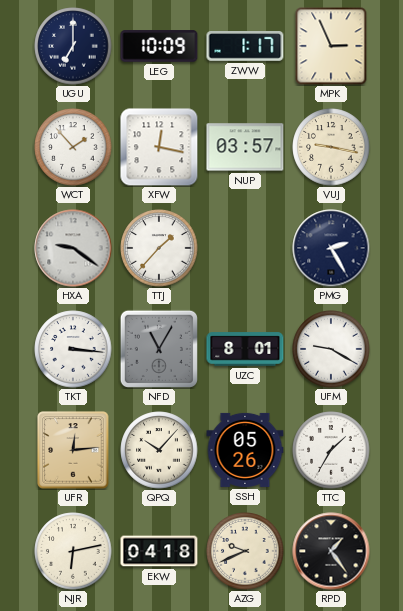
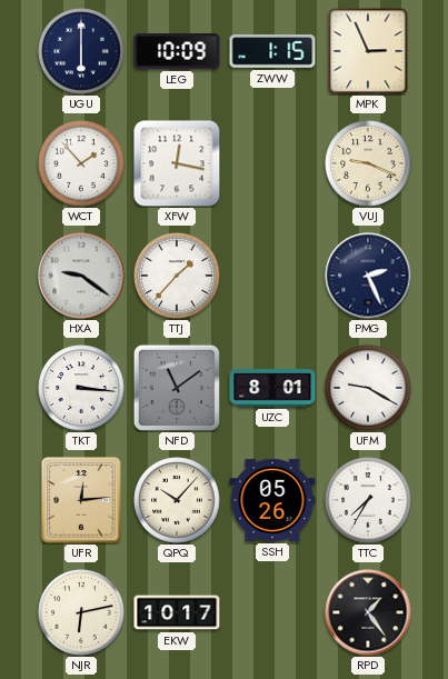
UGU: 7:00 -> 6:00
ZWW: 1:17 -> 1:15
NUP: 03:57 -> none
VUJ: 9:17 -> 9:19
PMG: 2:25 -> 2:26
NFD: 11:05 -> 11:09
TTC: 1:35 -> 7:35
EKW: 04:18 -> 10:17
AZG: 9:41 -> none
